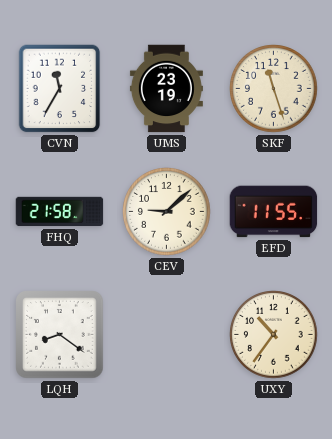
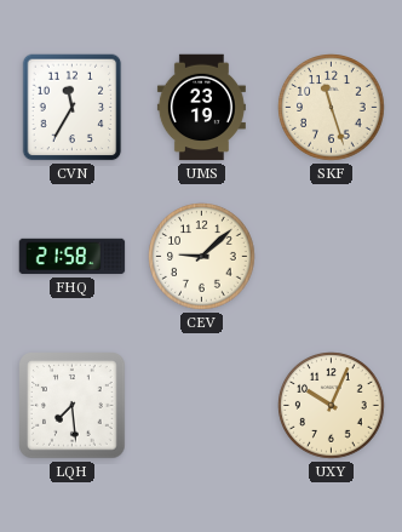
EFD: 11:55 -> none
LQH: 8:21 -> 7:29
UXY: 10:36 -> 10:04
